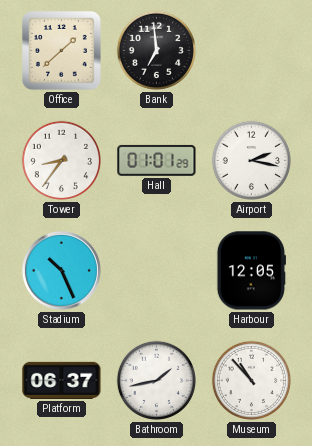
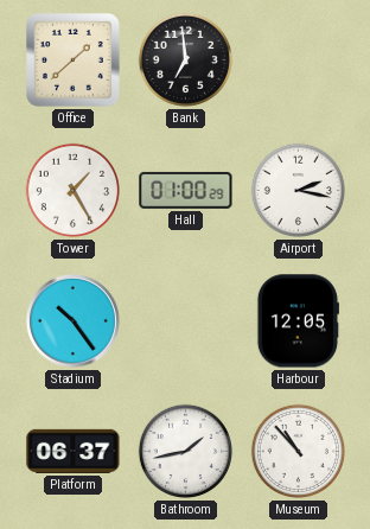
Tower: 8:36 -> 1:25
Hall: 01:01 -> 01:00
Stadium: 10:26 -> 10:24
